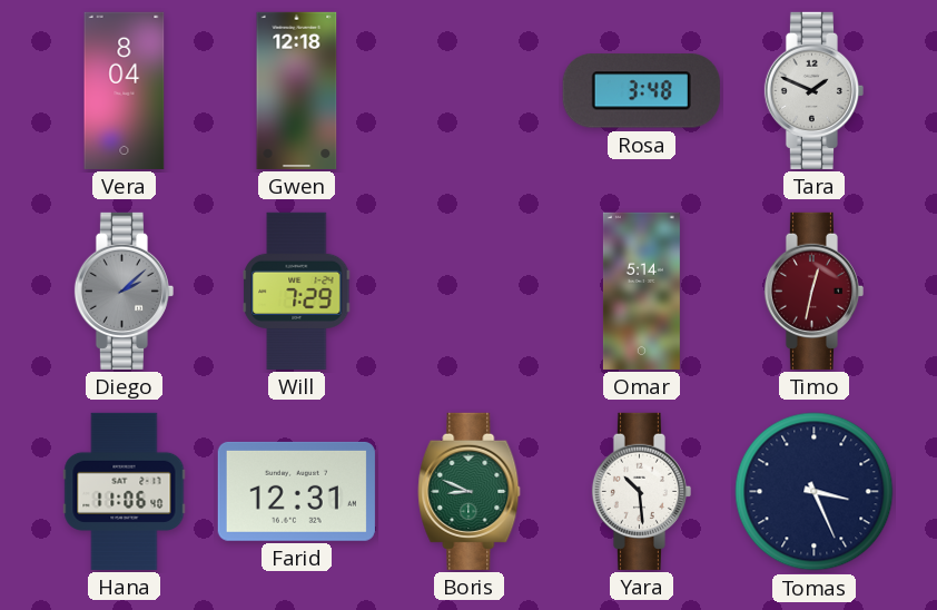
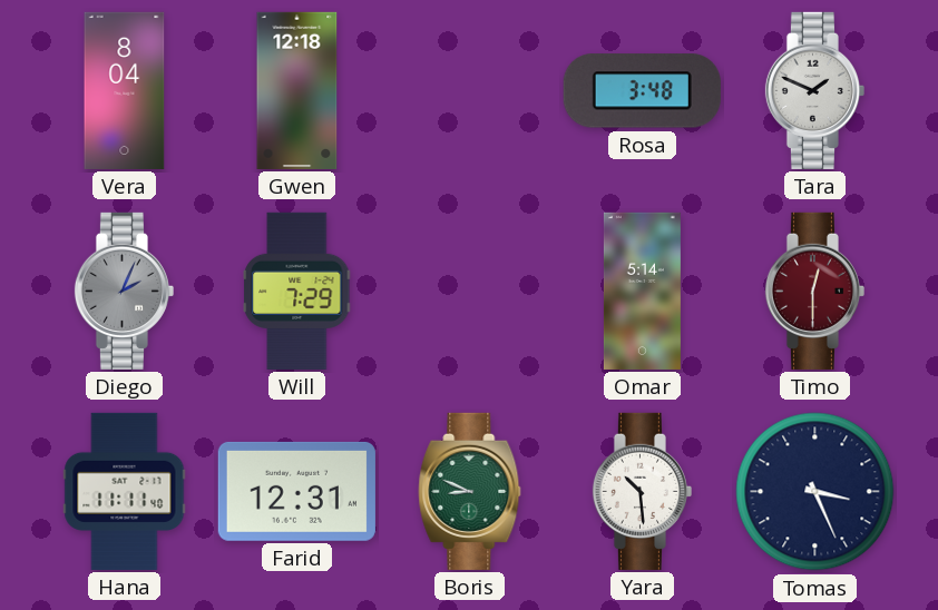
Diego: 2:08 -> 2:04
Timo: 12:32 -> 12:30
Hana: 11:06 -> 11:11
